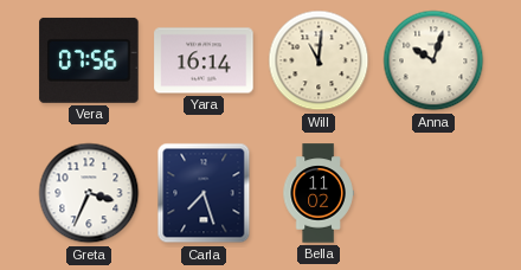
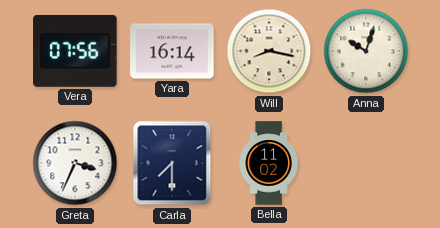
Will: 11:01 -> 8:17
Carla: 7:27 -> 7:30
